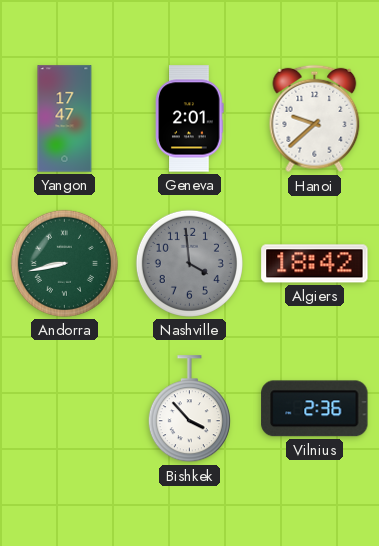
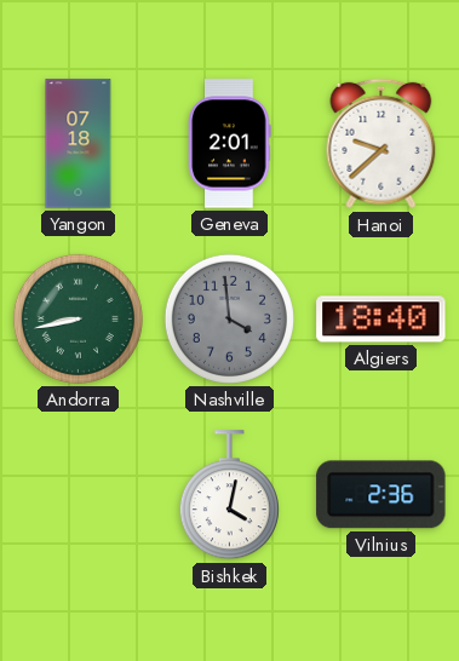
Yangon: 17:47 -> 07:18
Algiers: 18:42 -> 18:40
Bishkek: 3:53 -> 4:02
